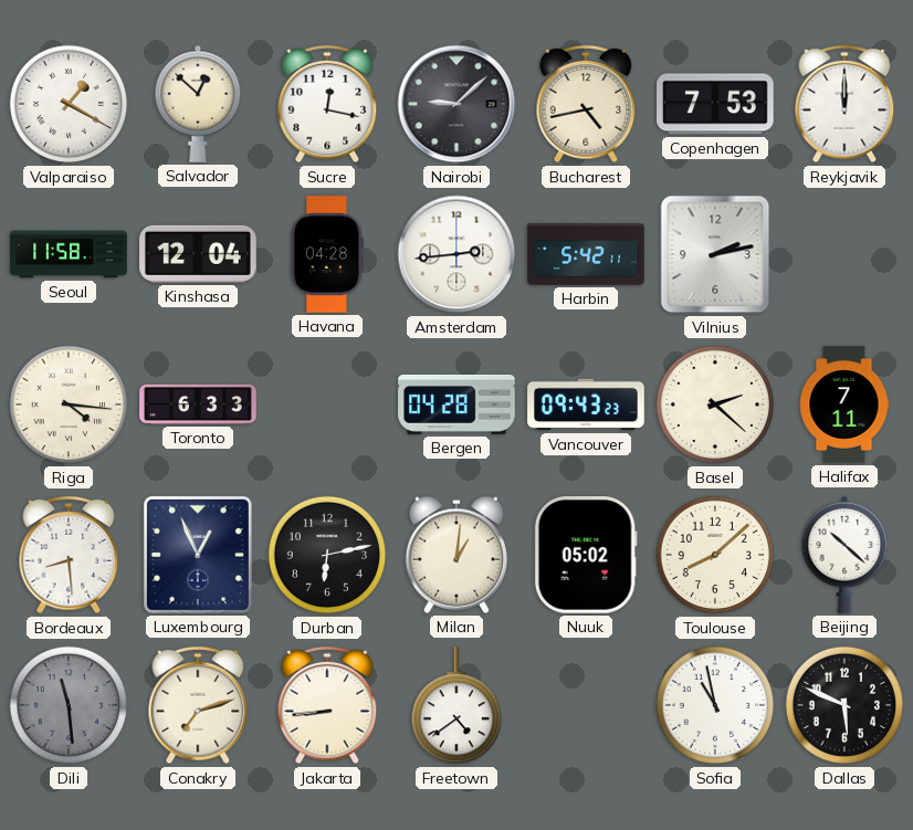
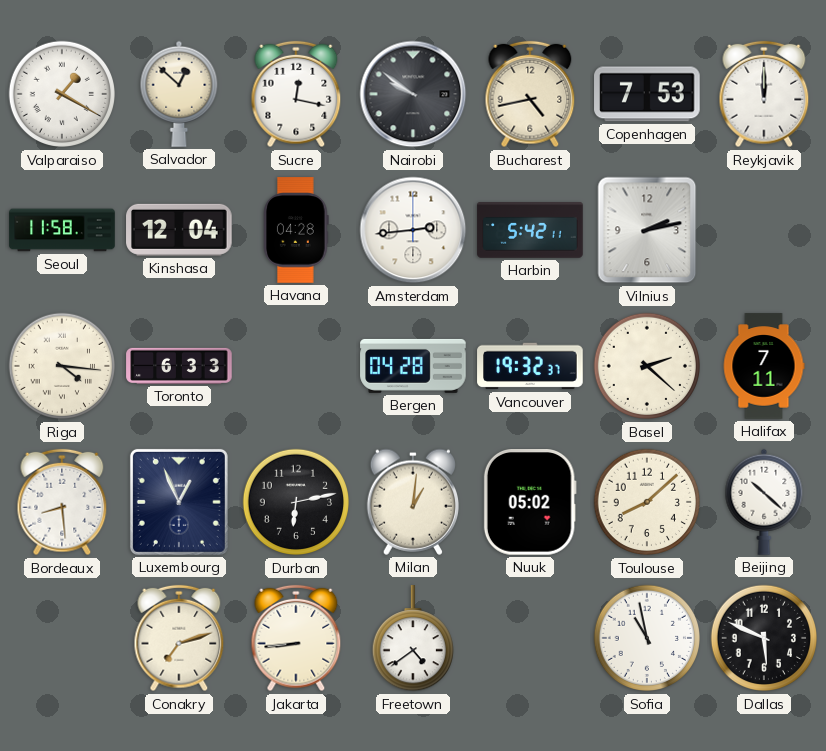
Nairobi: 9:08 -> 9:51
Vancouver: 09:43 -> 19:32
Dili: 11:29 -> none
